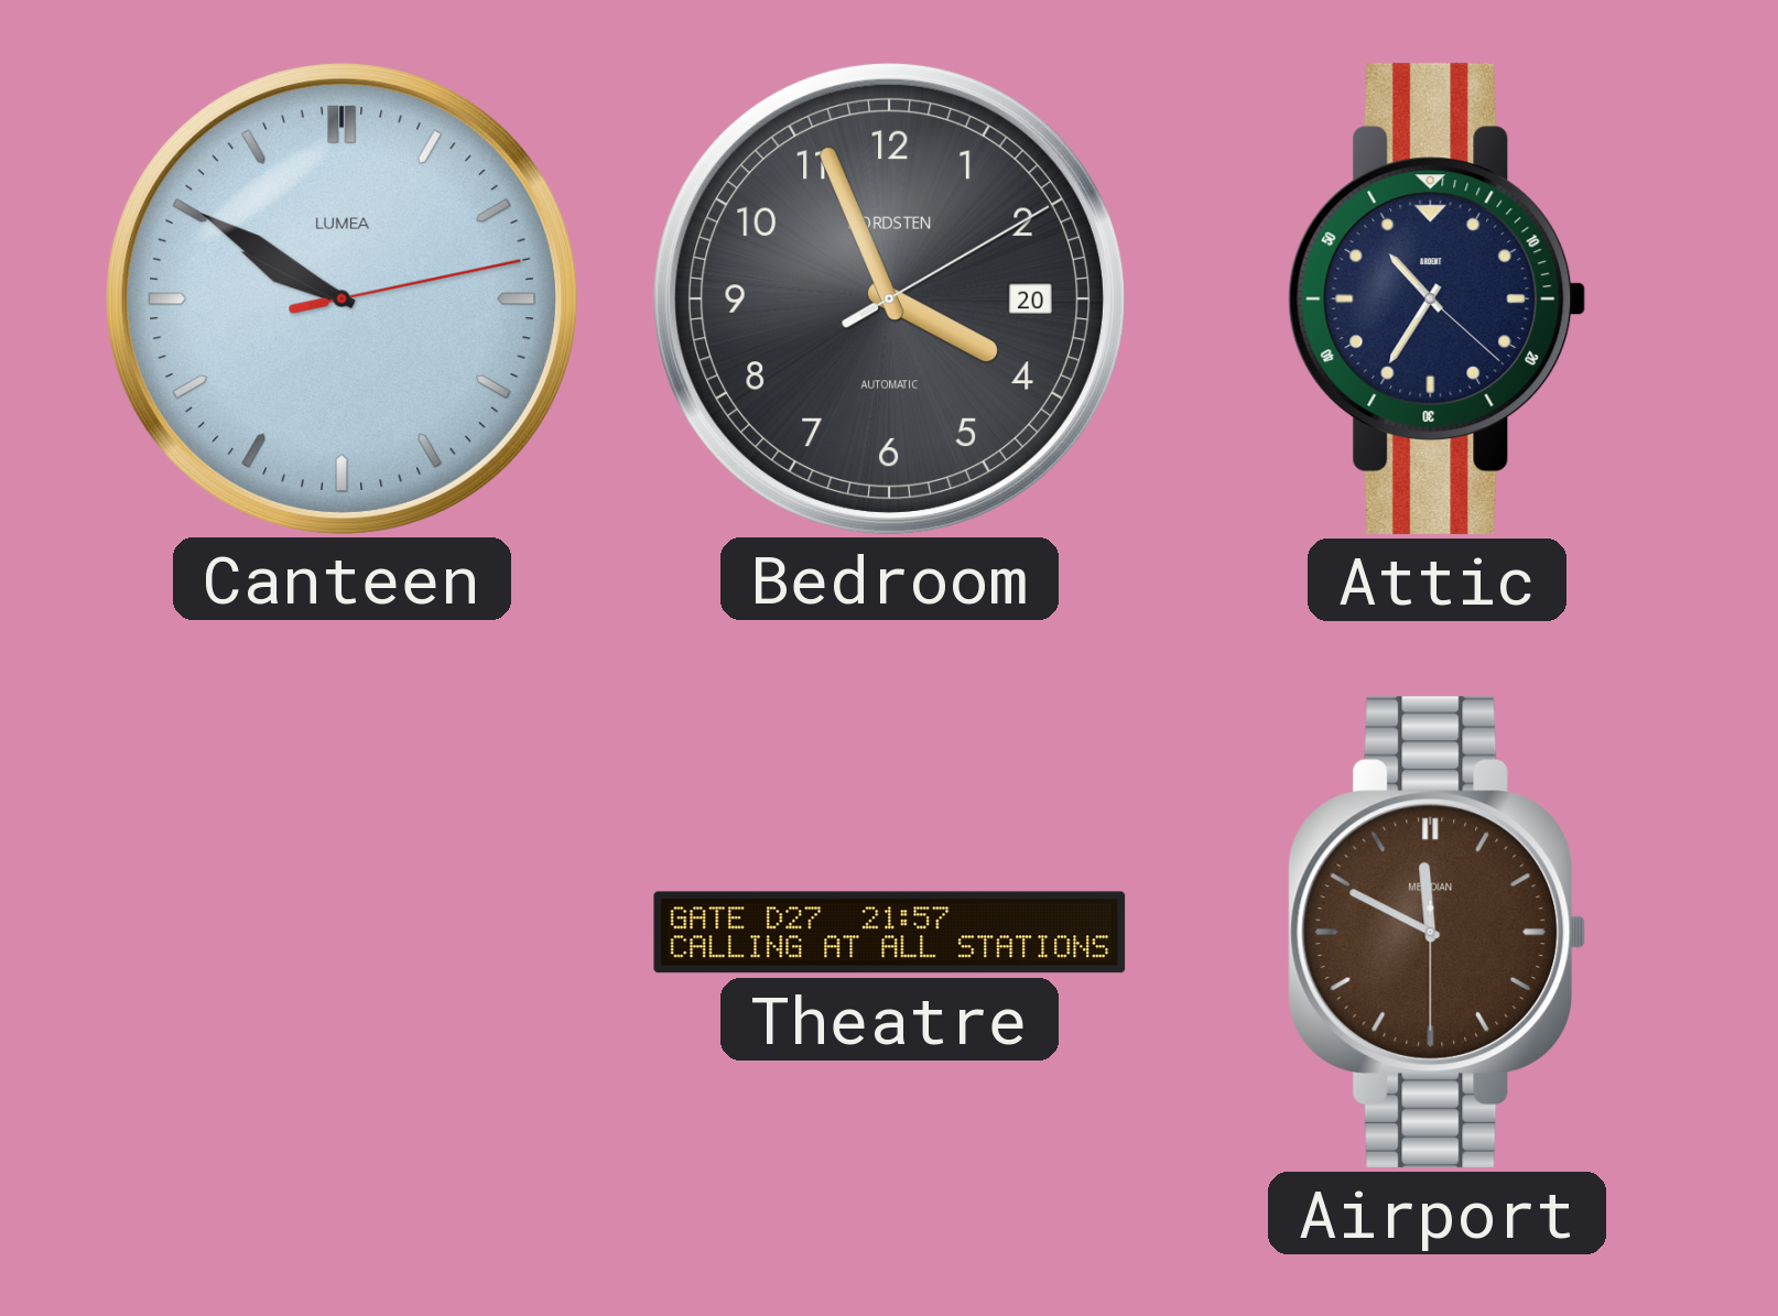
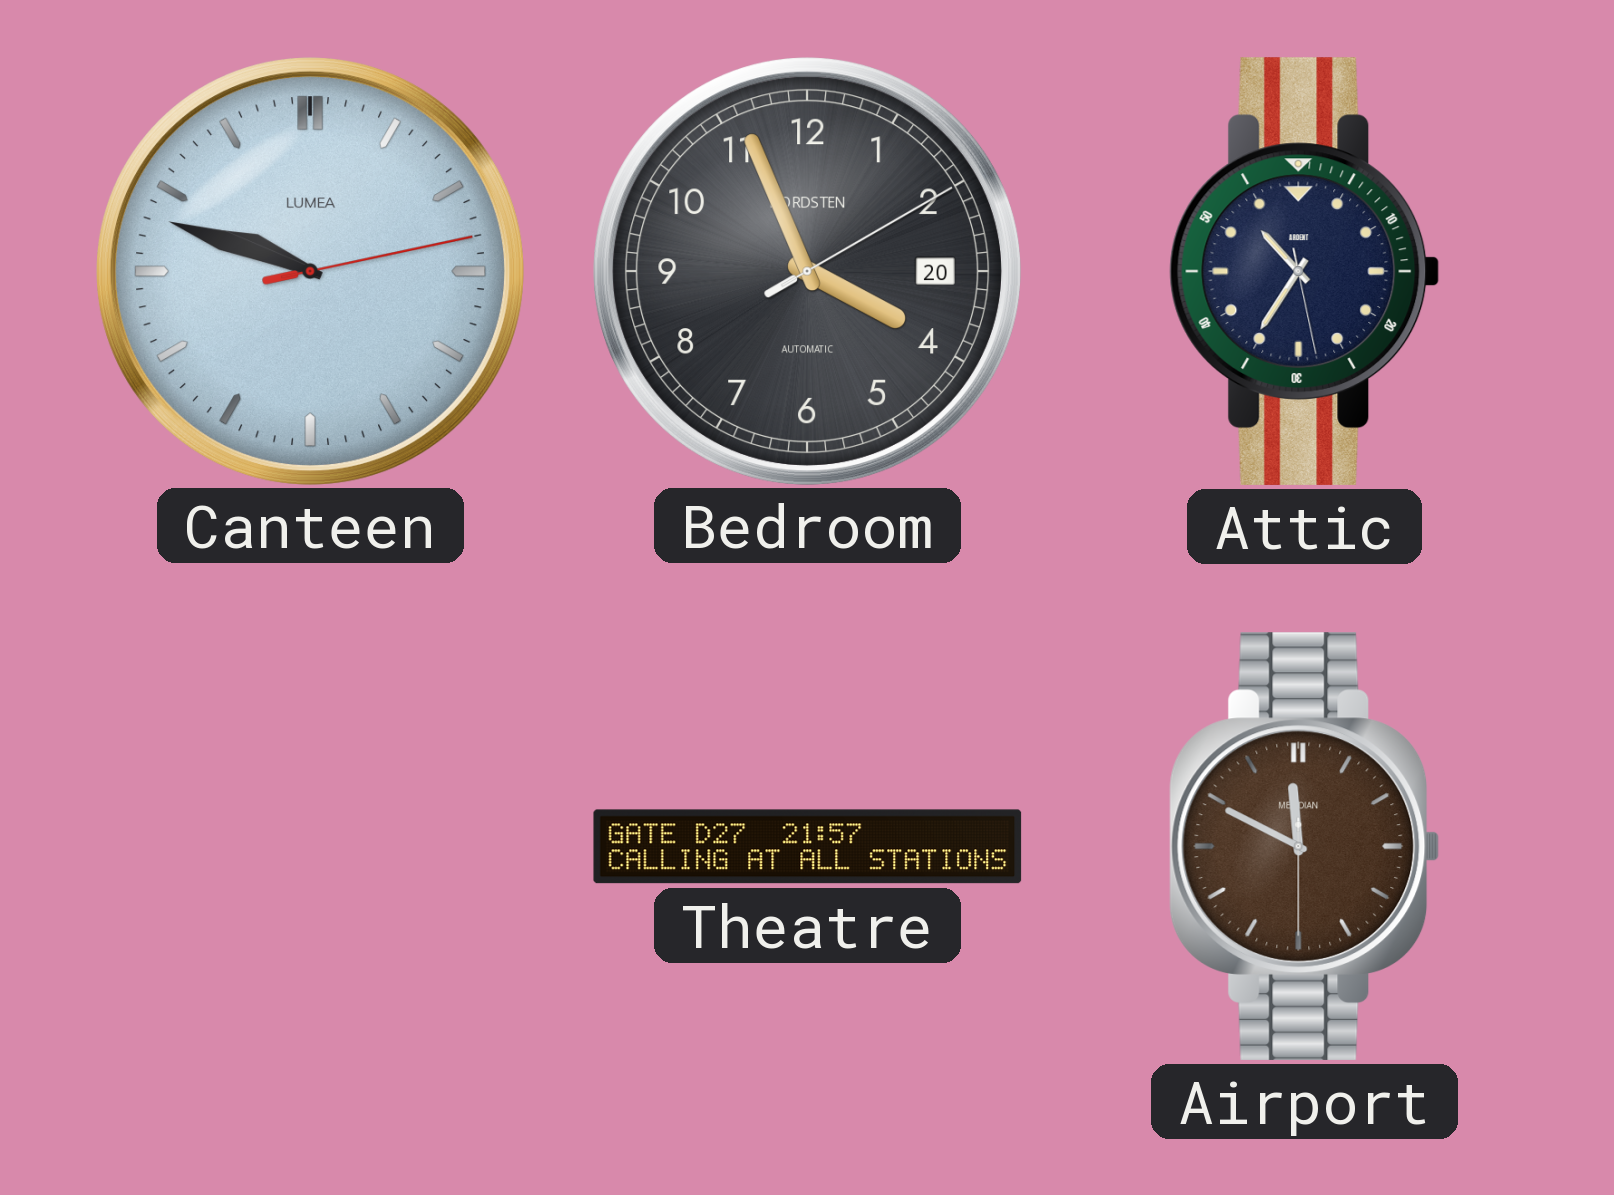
Canteen: 9:50 -> 9:48
Attic: 10:35:22 -> 10:35:28
